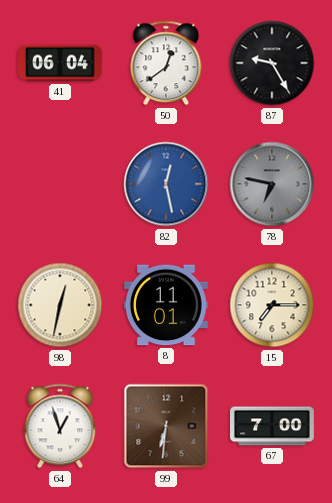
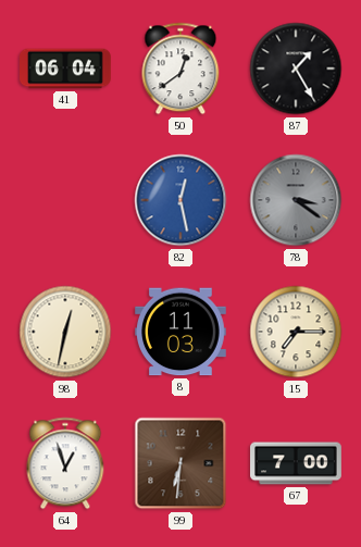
87: 9:25 -> 1:25
78: 6:47 -> 3:21
8: 11:01 -> 11:03
